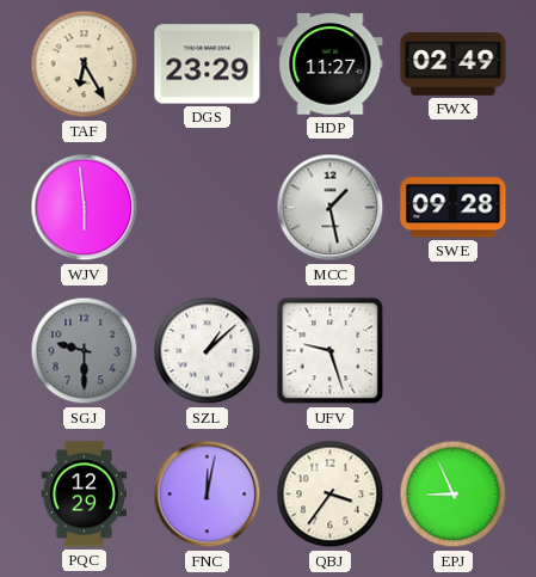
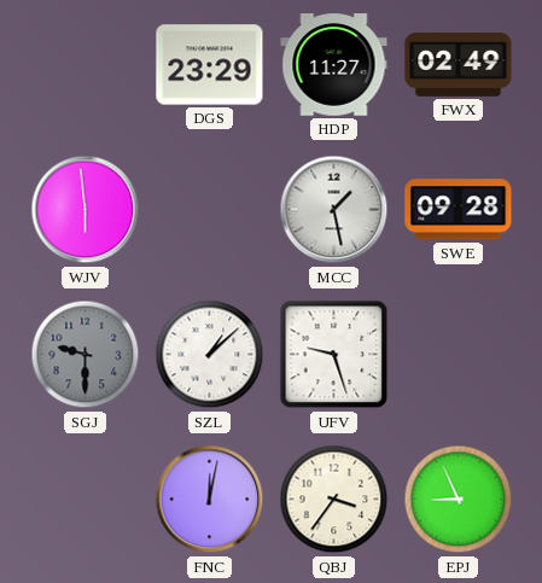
TAF: 6:25 -> none
PQC: 12:29 -> none
